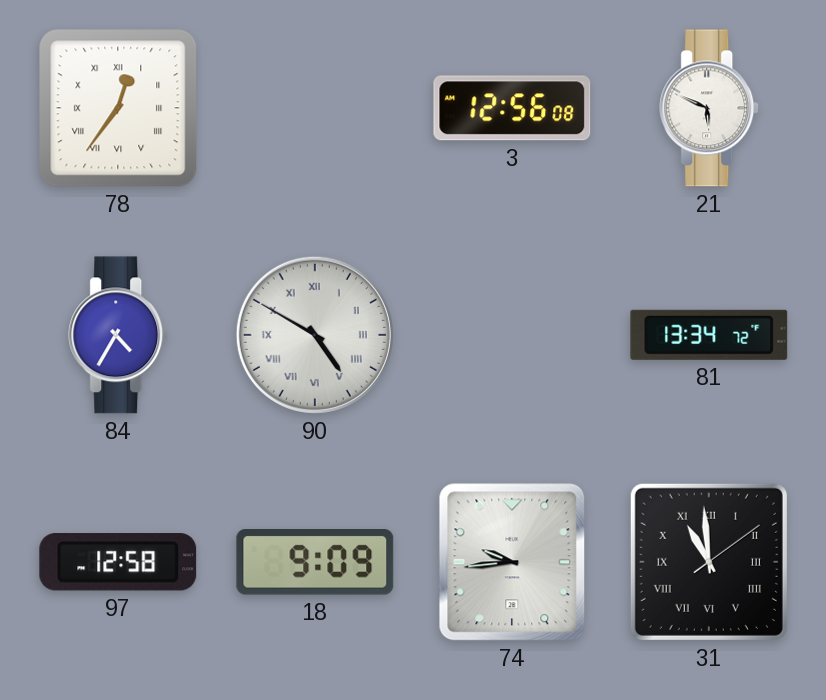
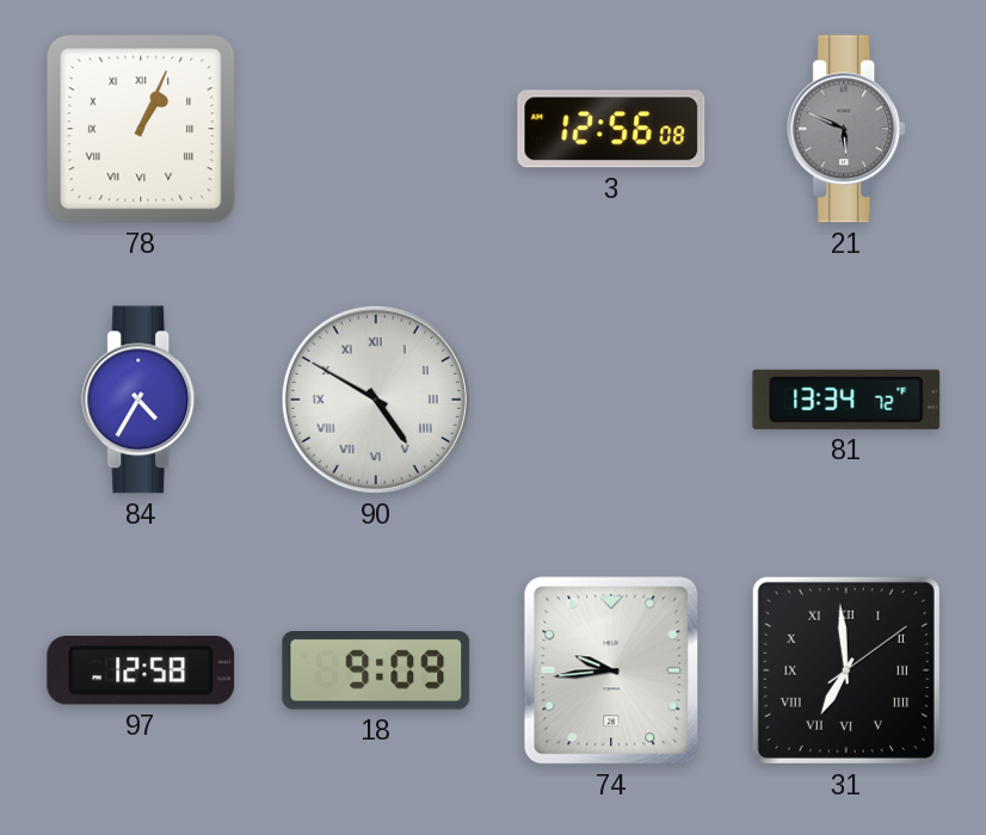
78: 12:36 -> 1:04
21 dial: white -> grey
31: 10:59 -> 6:59
